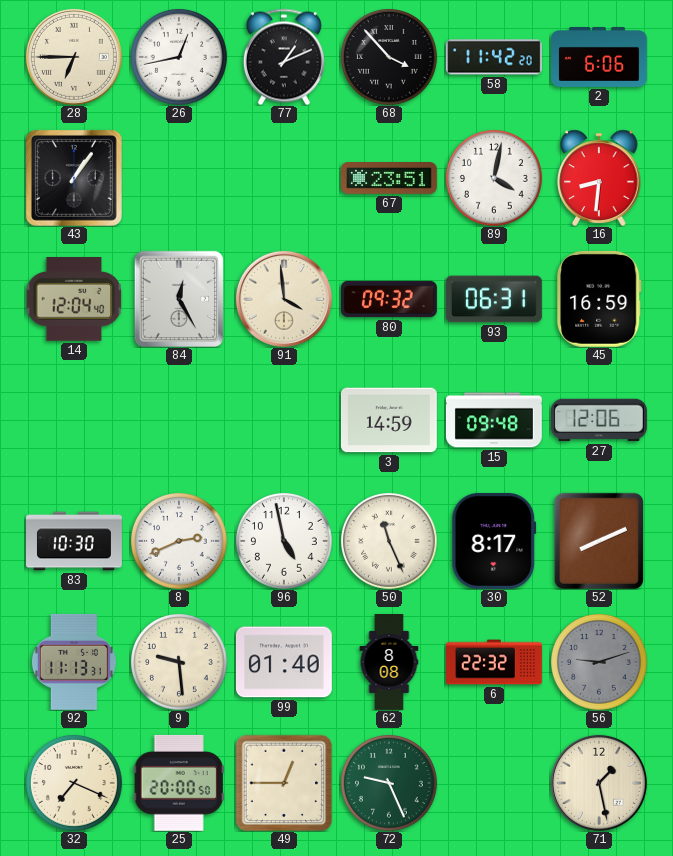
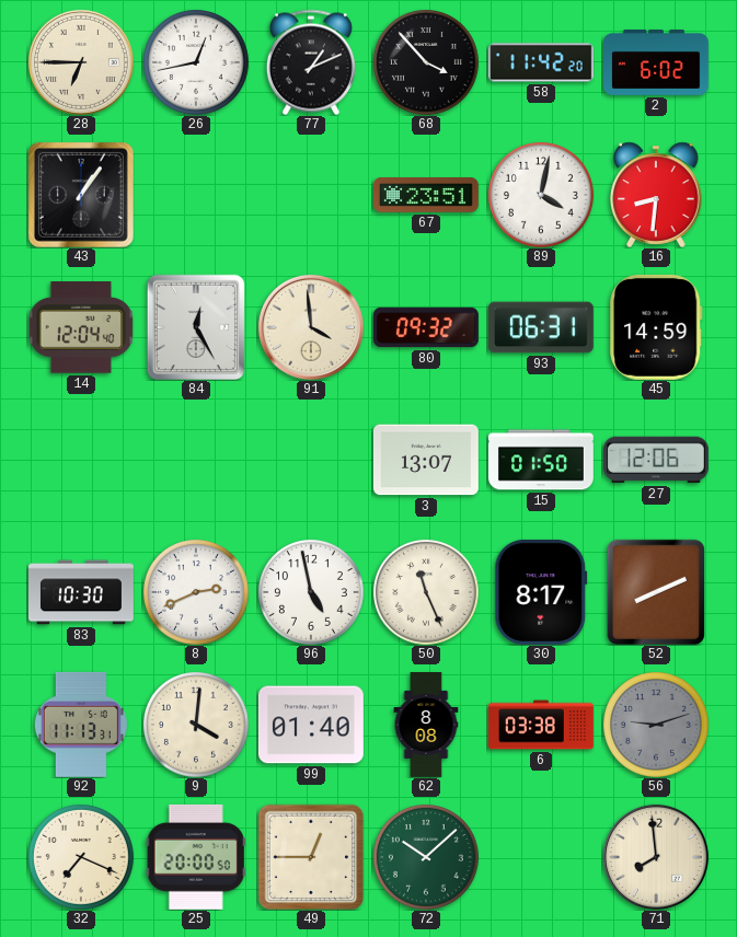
2: 6:06 -> 6:02
45: 16:59 -> 14:59
3: 14:59 -> 13:07
15: 09:48 -> 01:50
9: 9:29 -> 4:01
6: 22:32 -> 03:38
72: 9:26 -> 10:08
71: 1:28 -> 7:59
